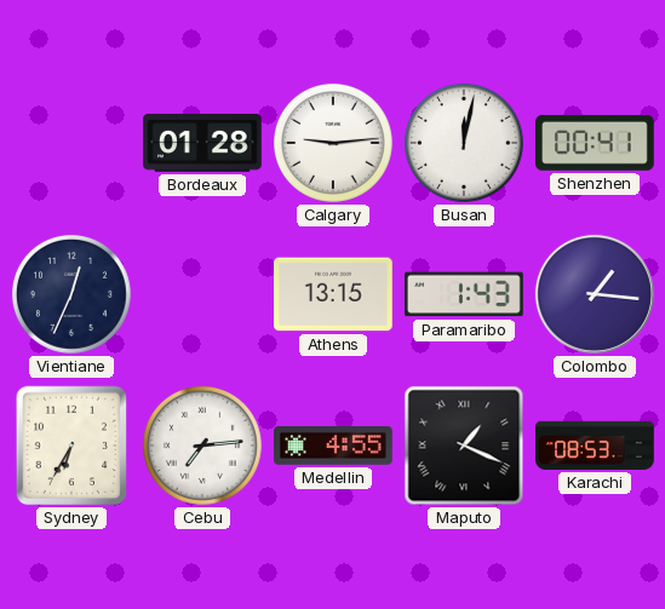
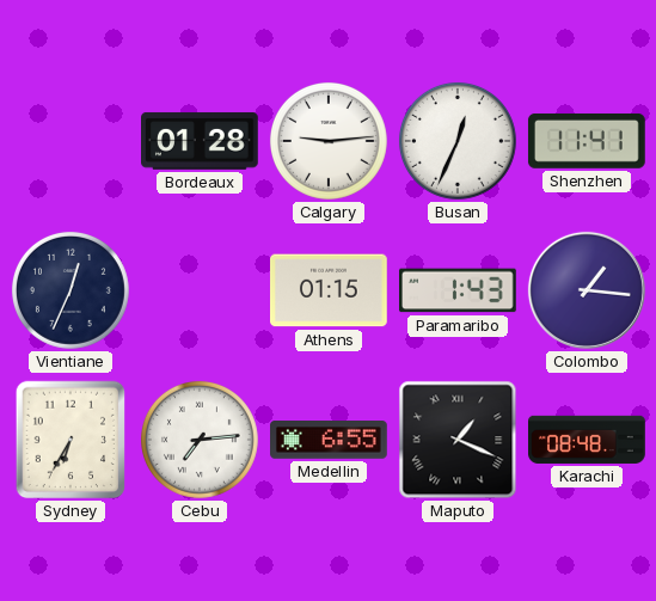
Busan: 12:02 -> 12:34
Shenzhen: 00:41 -> 11:41
Athens: 13:15 -> 01:15
Medellin: 4:55 -> 6:55
Karachi: 08:53 -> 08:48
